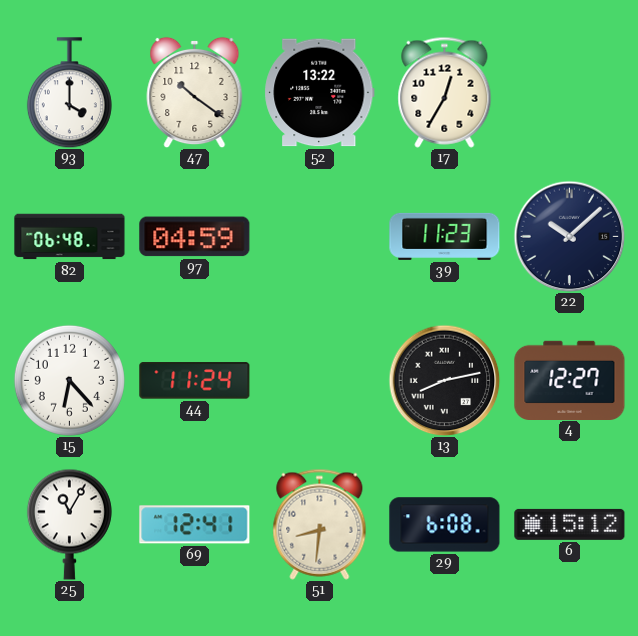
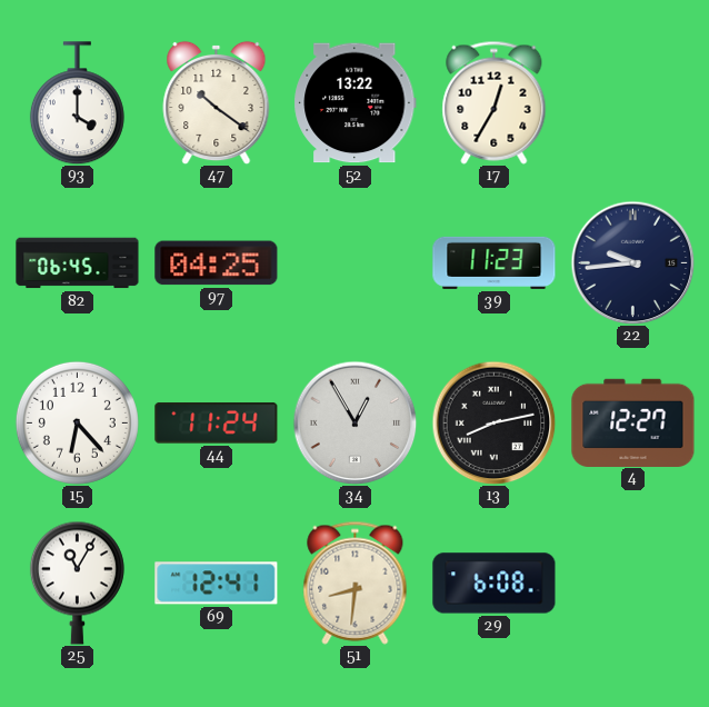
82: 06:48 -> 06:45
97: 04:59 -> 04:25
22: 10:08 -> 9:44
34: none -> 12:55
6: 15:12 -> none
